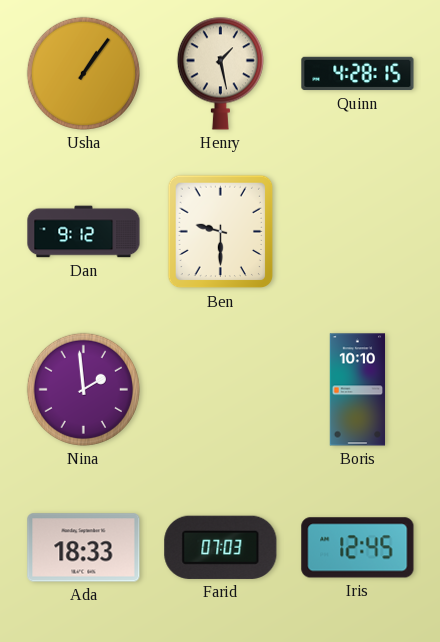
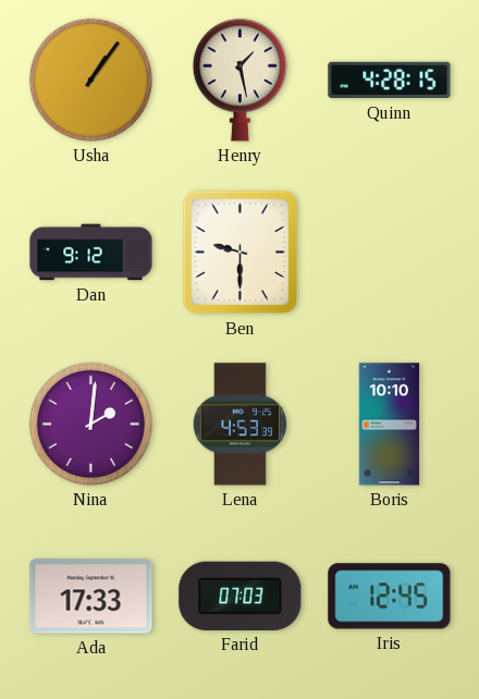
Nina: 1:59 -> 2:01
Lena: none -> 4:53
Ada: 18:33 -> 17:33
